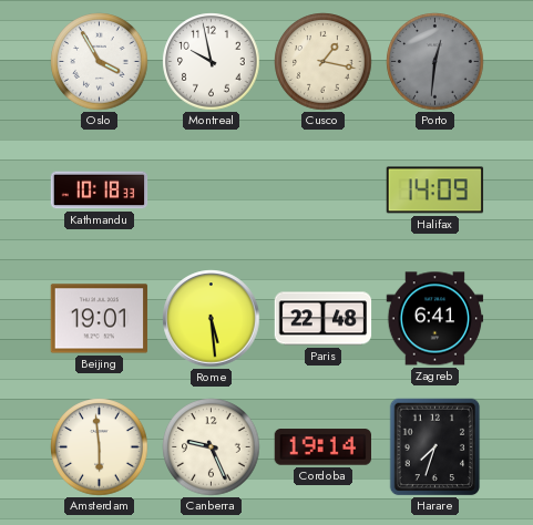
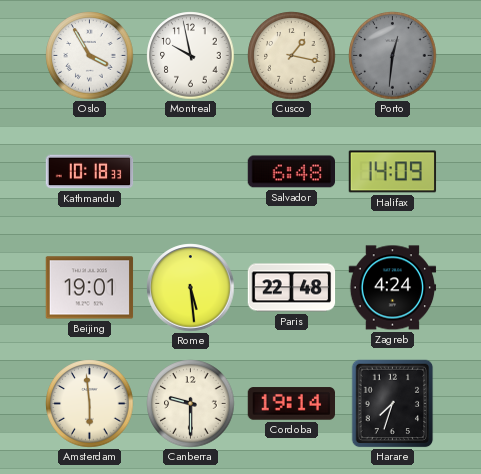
Salvador: none -> 6:48
Zagreb: 6:41 -> 4:24
Canberra: 9:26 -> 9:30
